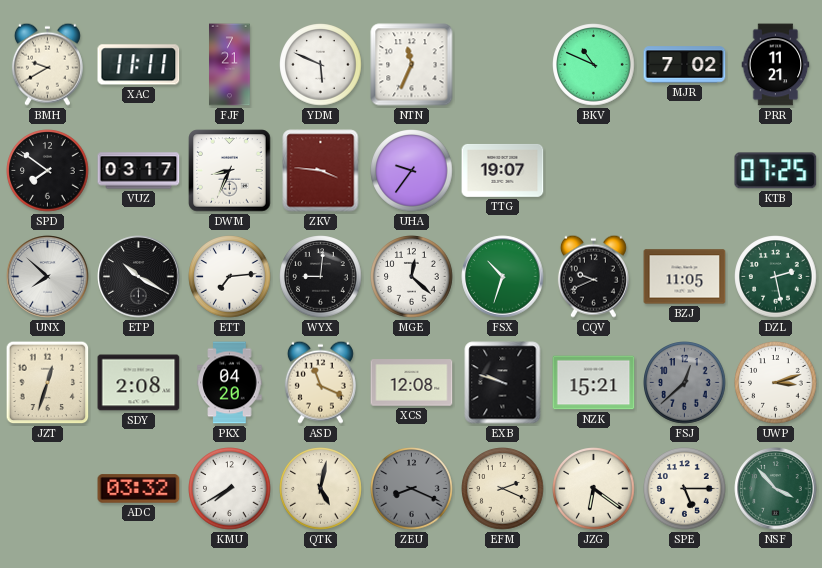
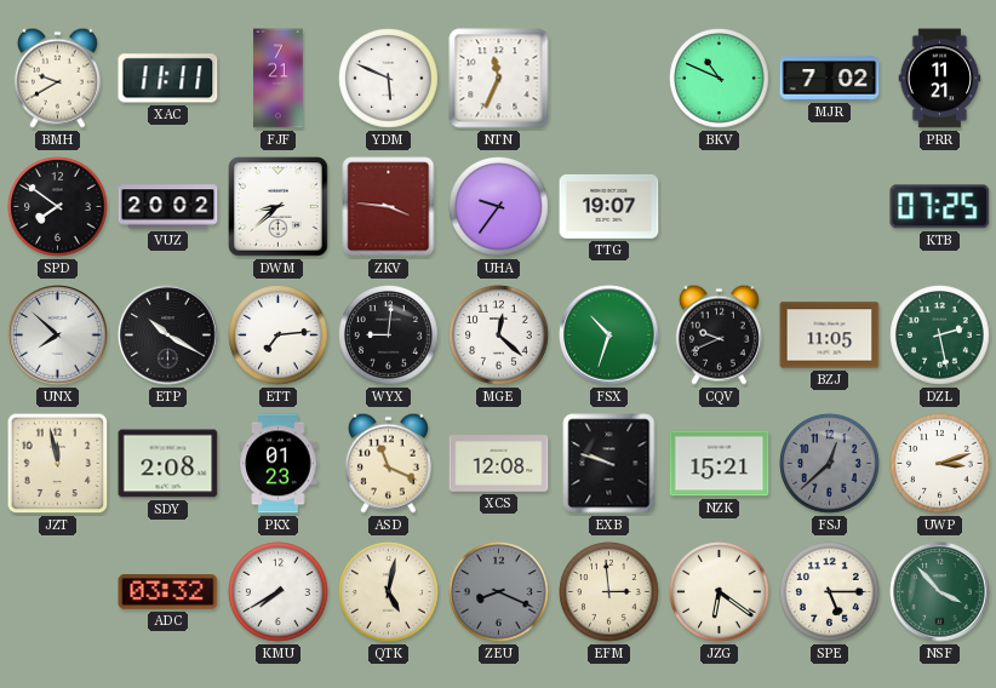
VUZ: 03:17 -> 20:02
DWM: 8:34 -> 8:38
JZT: 12:33 -> 11:58
PKX: 04:20 -> 01:23
EFM: 2:19 -> 2:59
